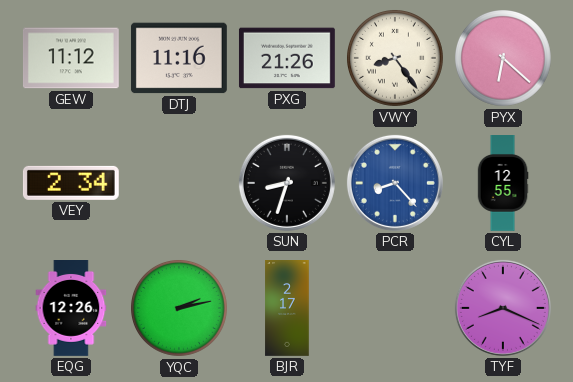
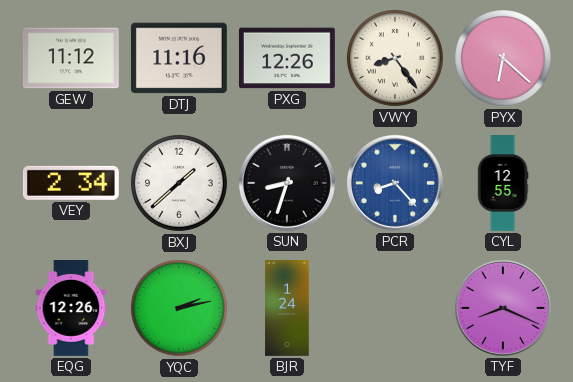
PXG: 21:26 -> 12:26
BXJ: none -> 1:38
BJR: 2:17 -> 1:24
